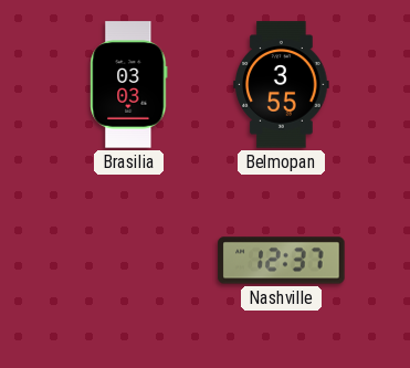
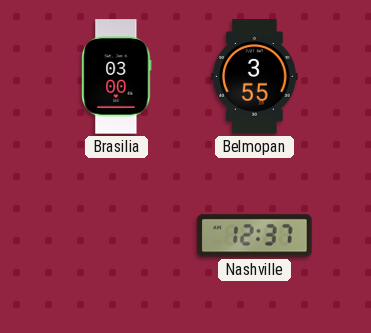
Brasilia: 03:03 -> 03:00
